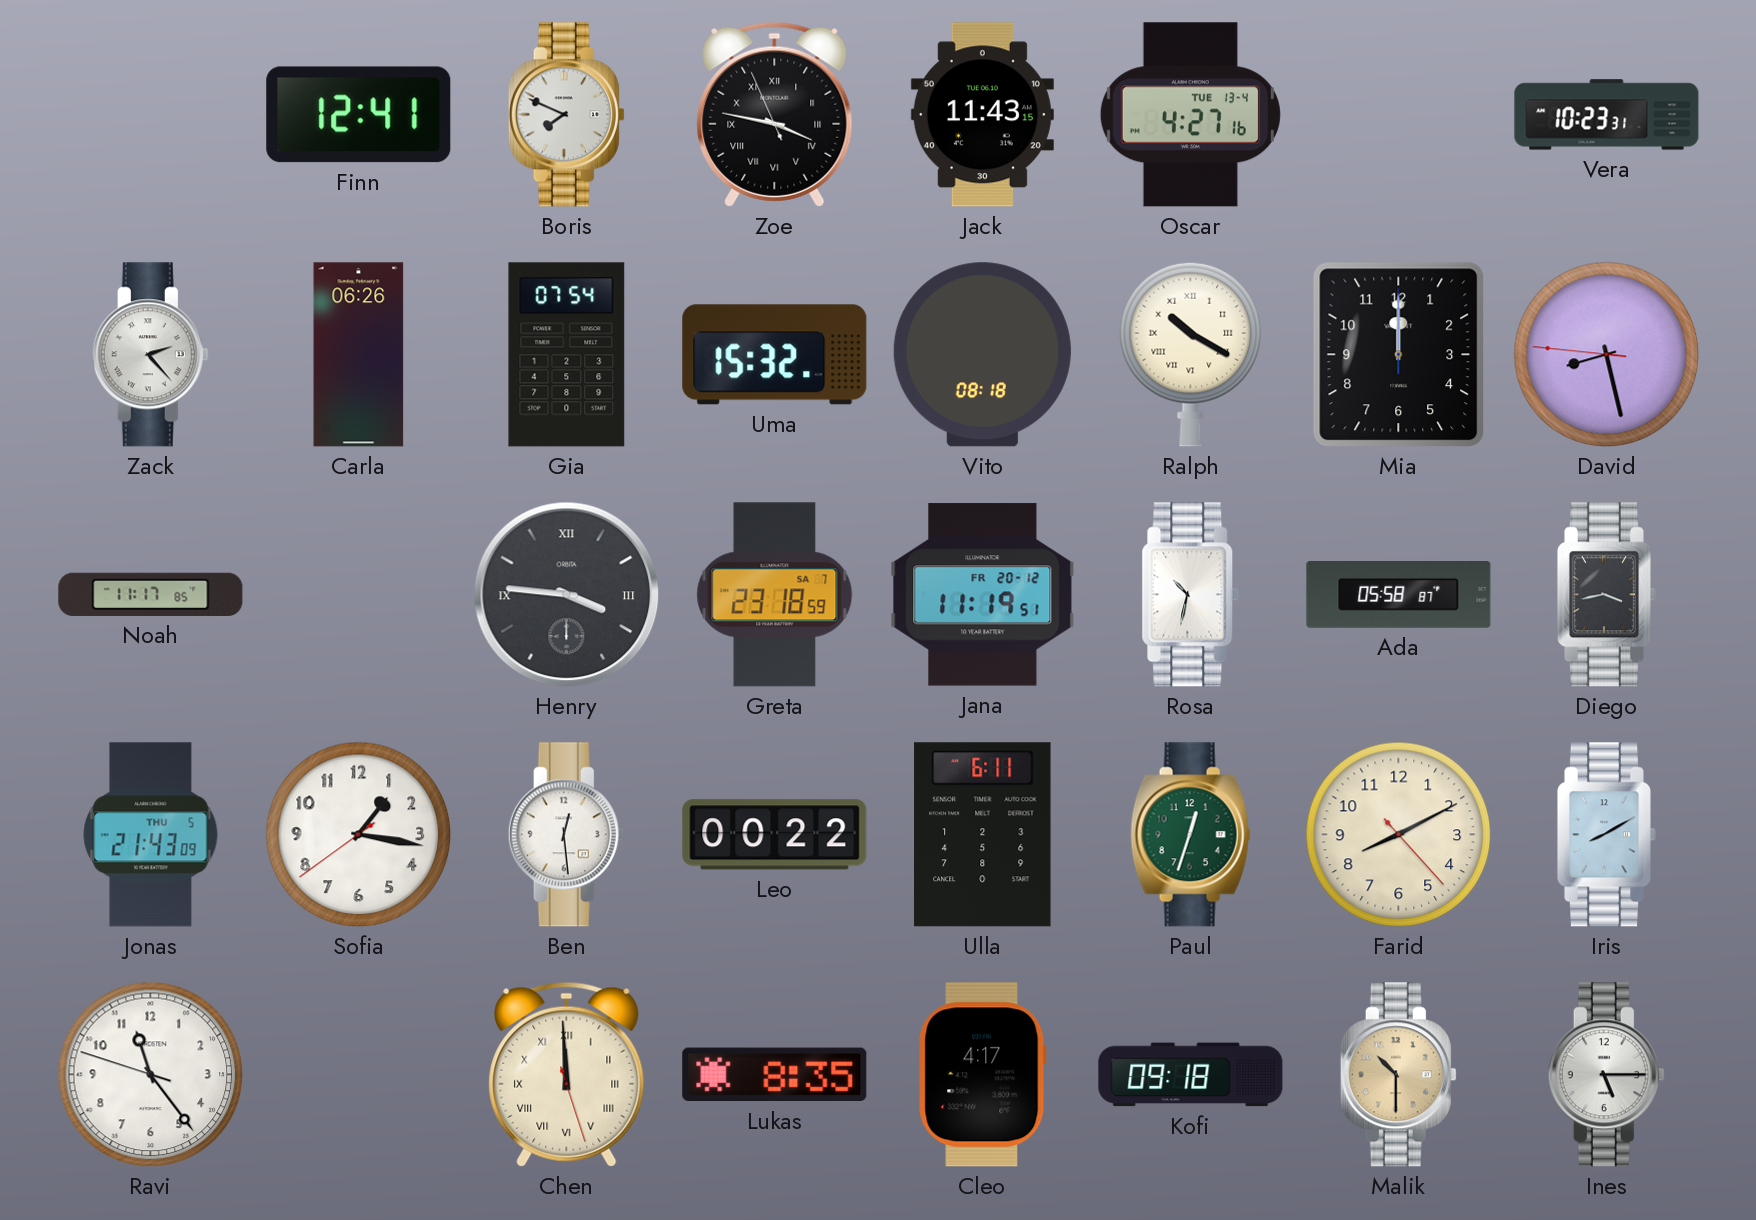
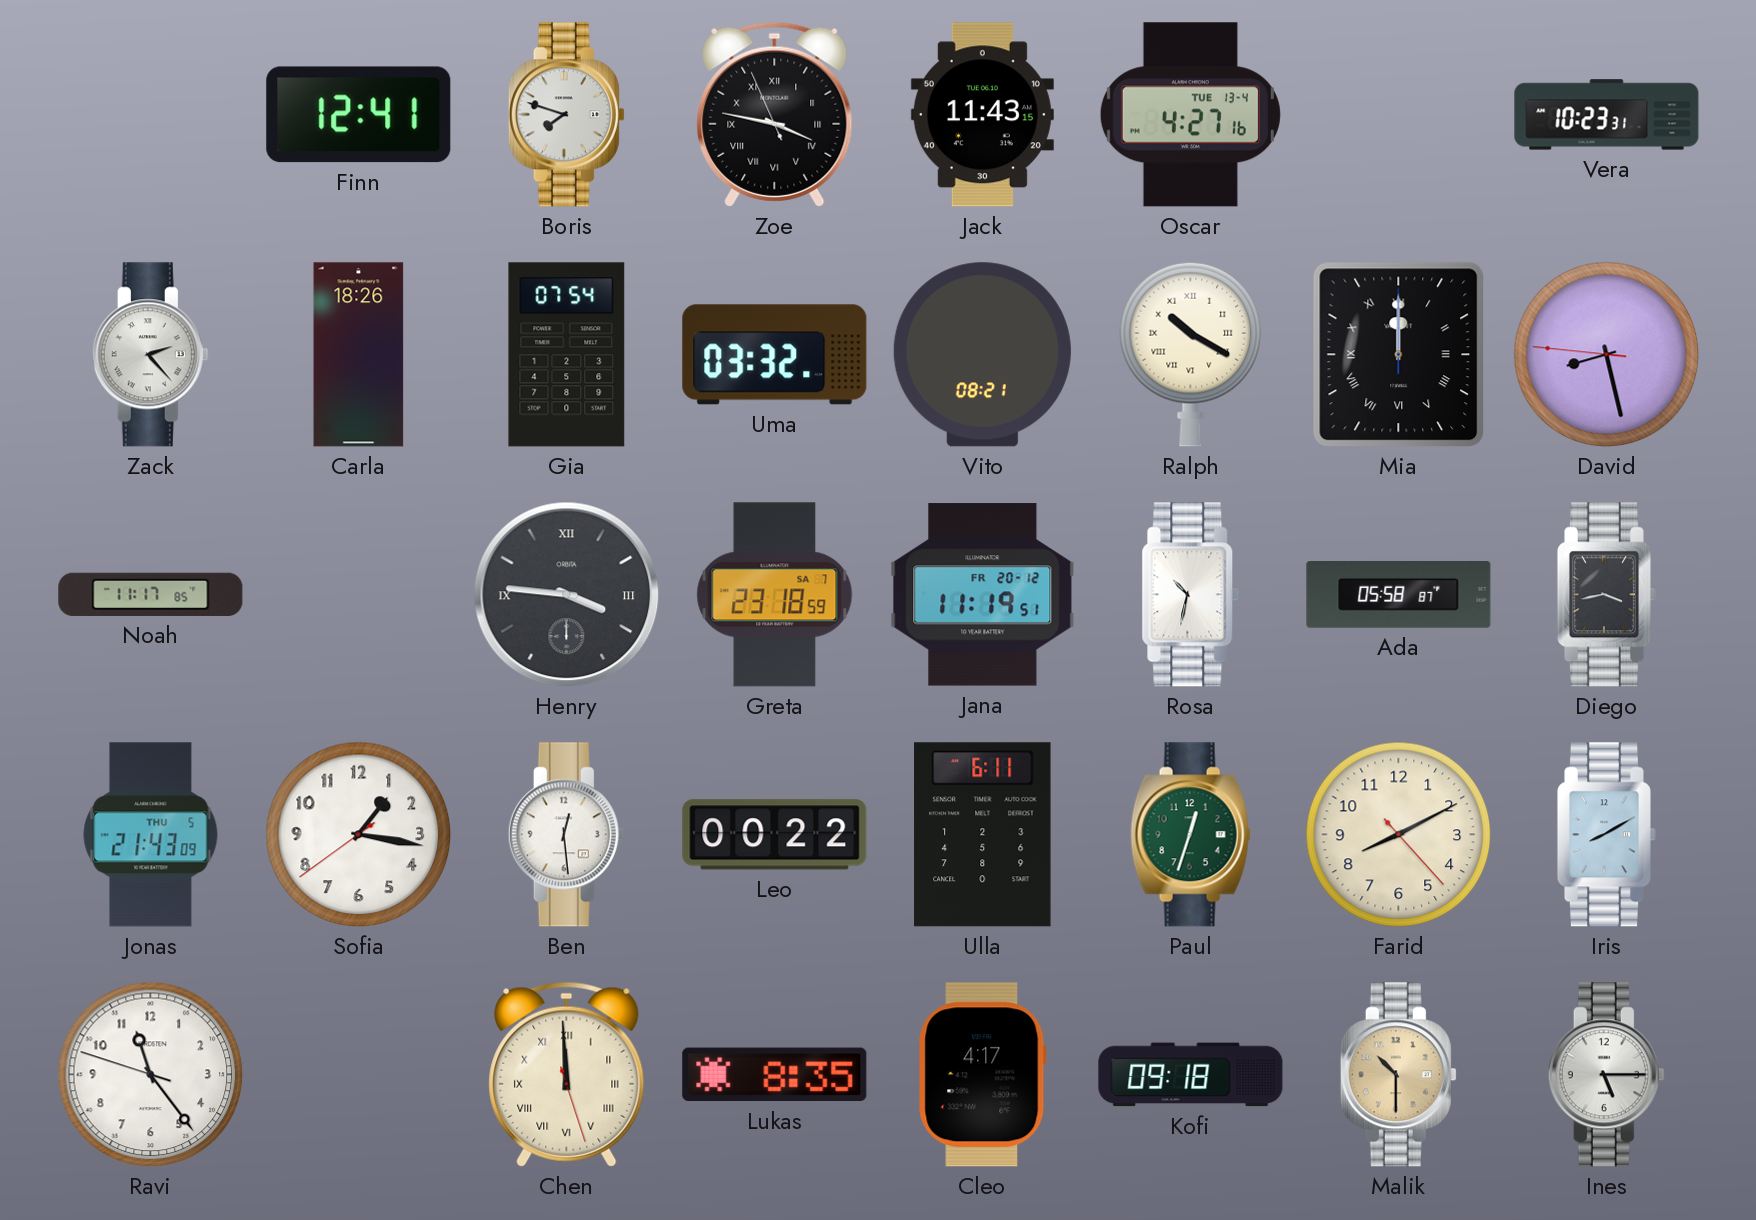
Boris: 7:49 -> 7:48
Carla: 06:26 -> 18:26
Uma: 15:32 -> 03:32
Vito: 08:18 -> 08:21
Mia numerals: Arabic -> Roman
